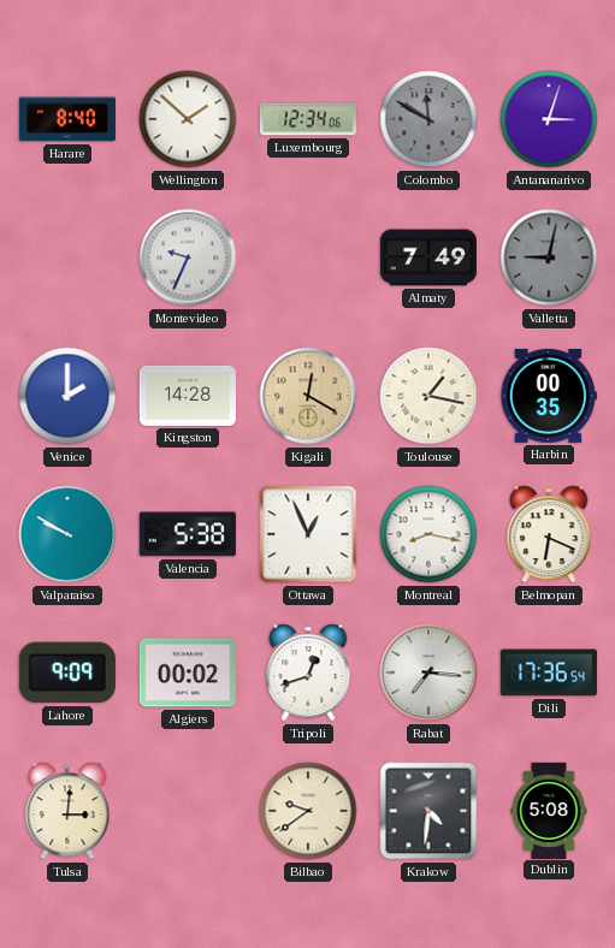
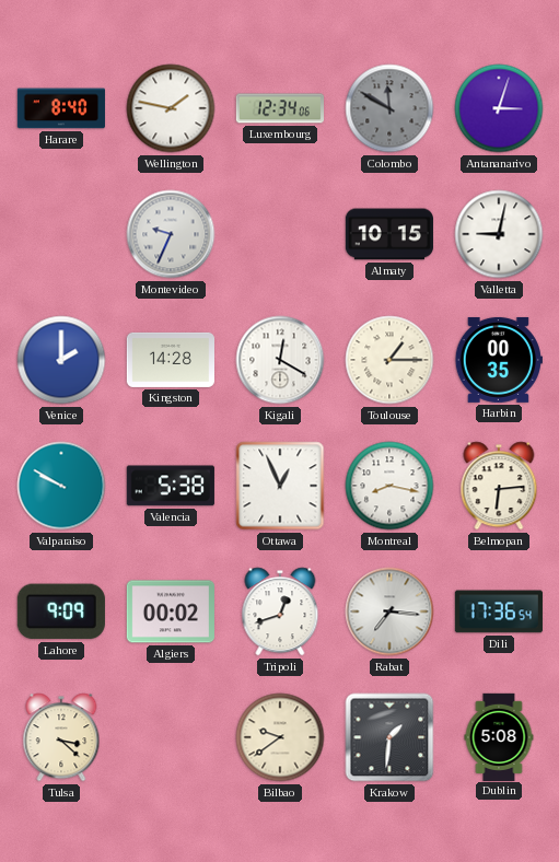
Wellington: 1:52 -> 1:47
Almaty: 7:49 -> 10:15
Valletta dial: grey -> white
Kigali dial: champagne -> white
Toulouse: 1:17 -> 1:15
Belmopan: 6:19 -> 6:14
Tulsa: 3:01 -> 3:22
Krakow: 4:31 -> 1:31
